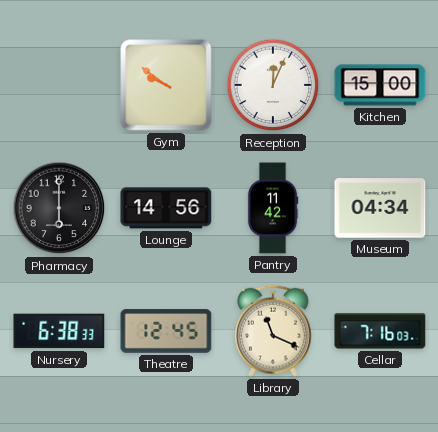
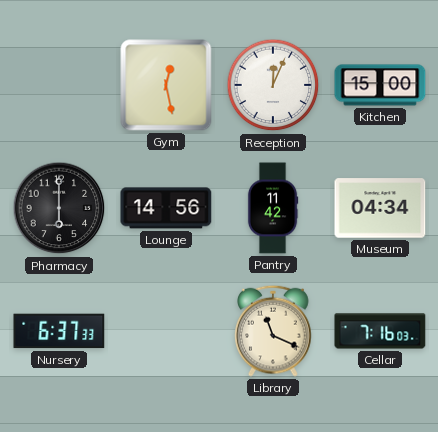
Gym: 9:51 -> 12:28
Nursery: 6:38 -> 6:37
Theatre: 12:45 -> none
